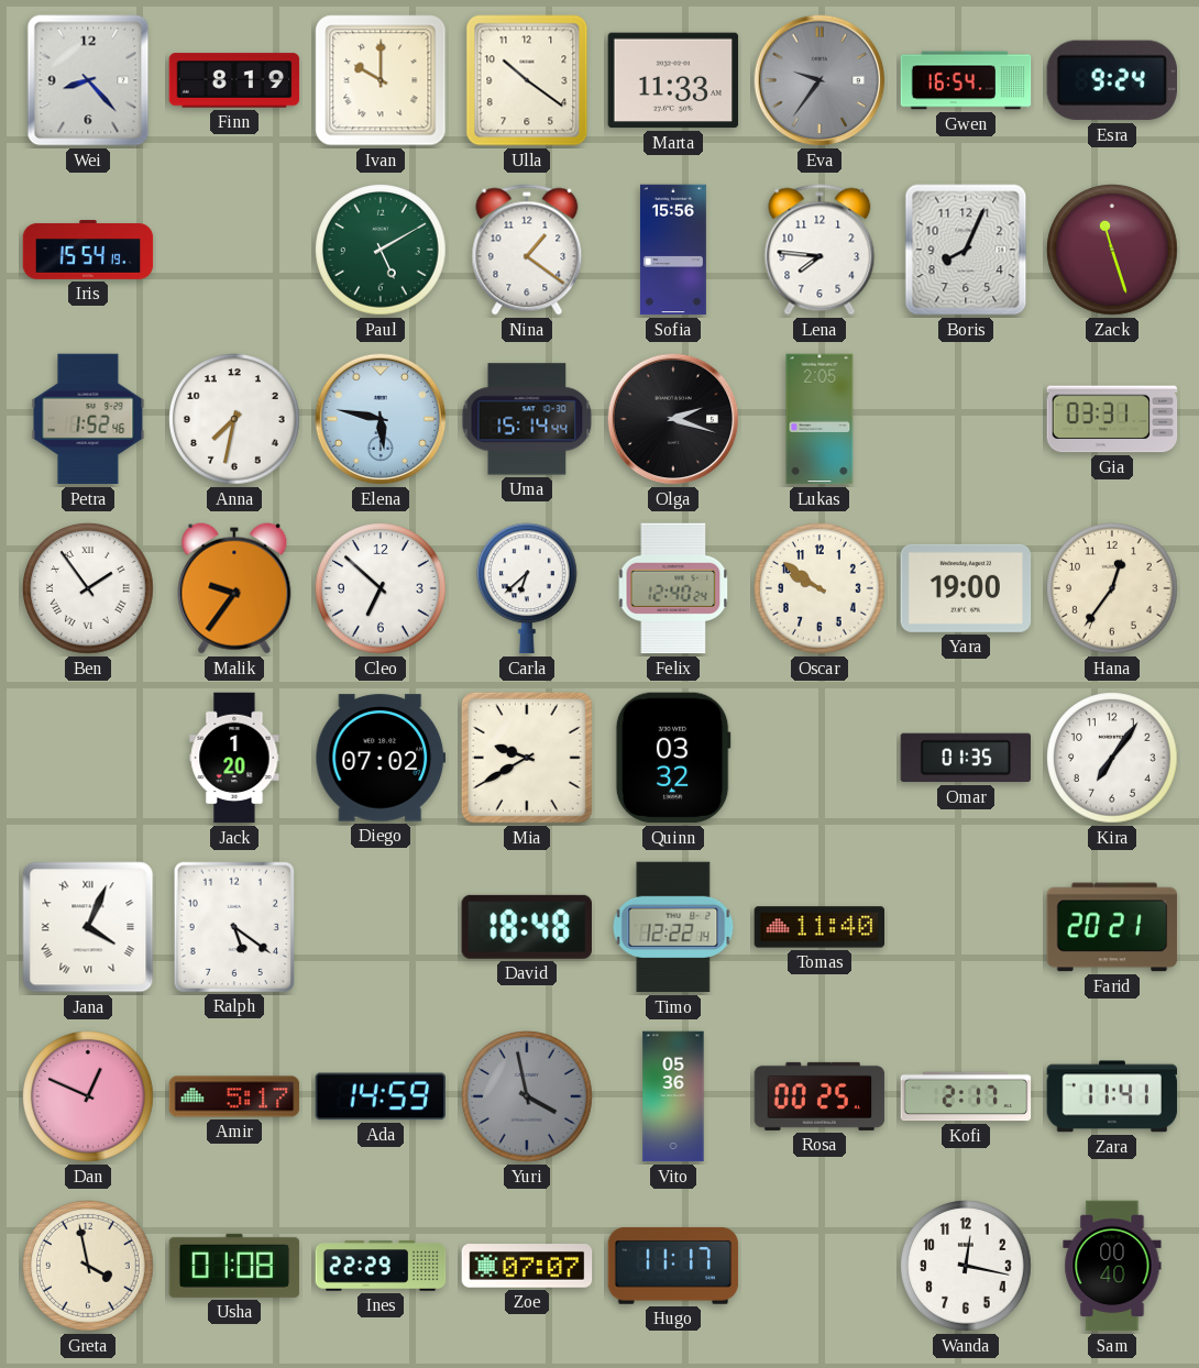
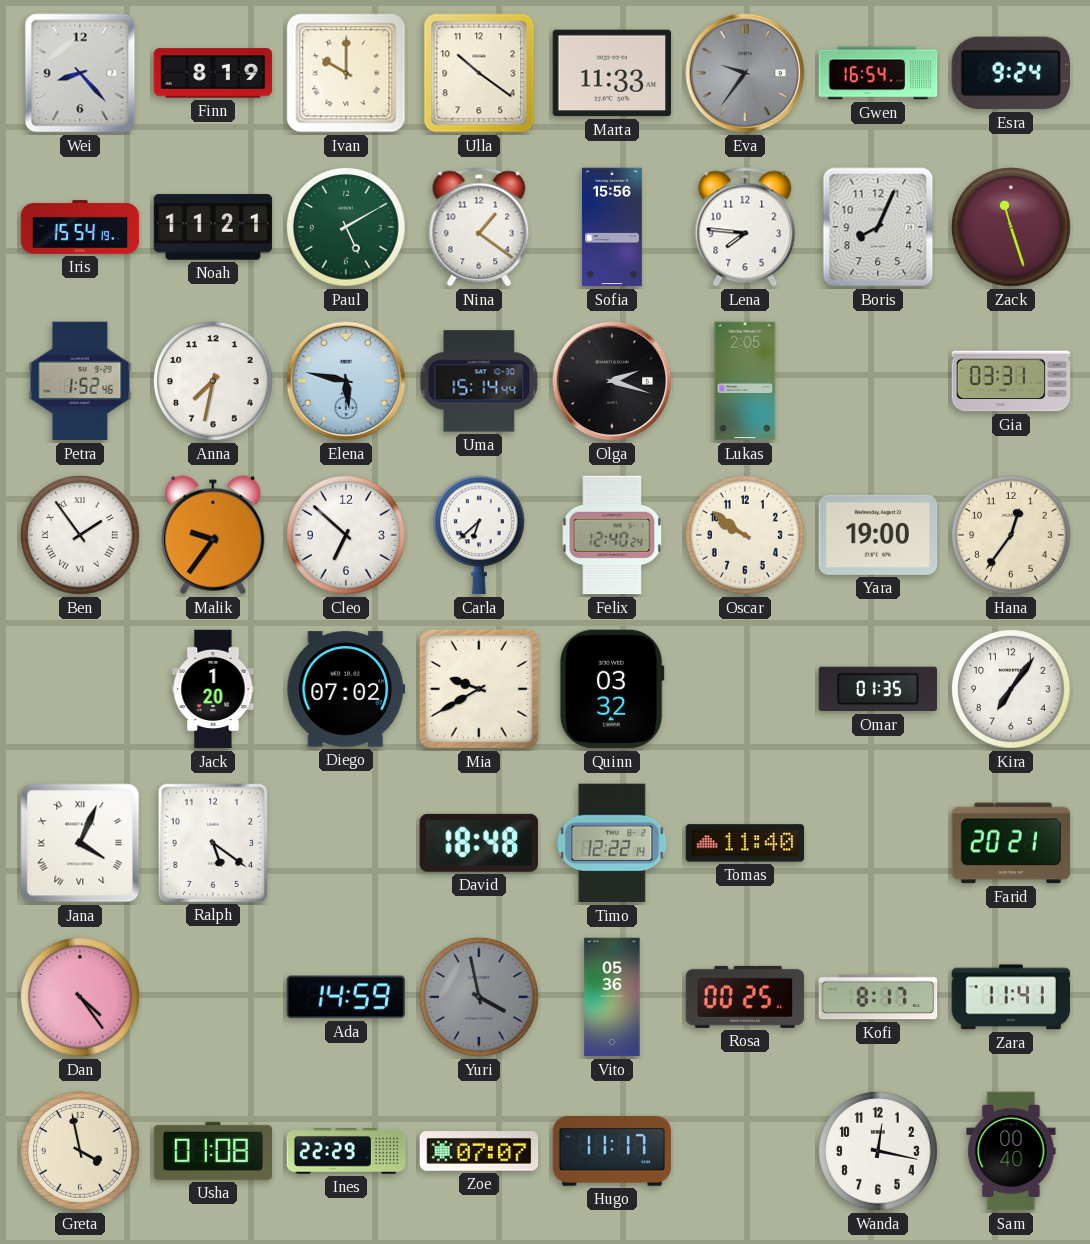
Noah: none -> 11:21
Dan: 12:49 -> 4:24
Amir: 5:17 -> none
Kofi: 2:17 -> 8:17
